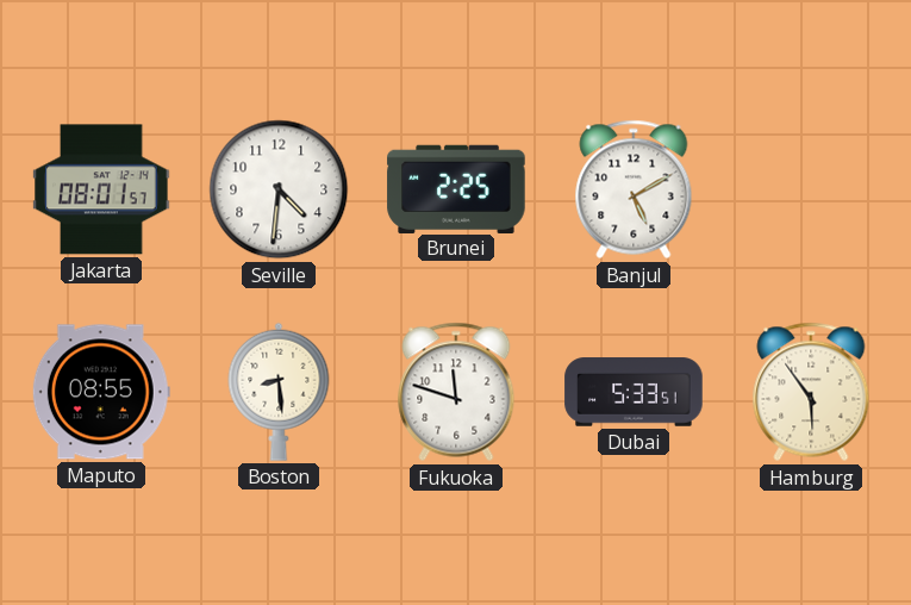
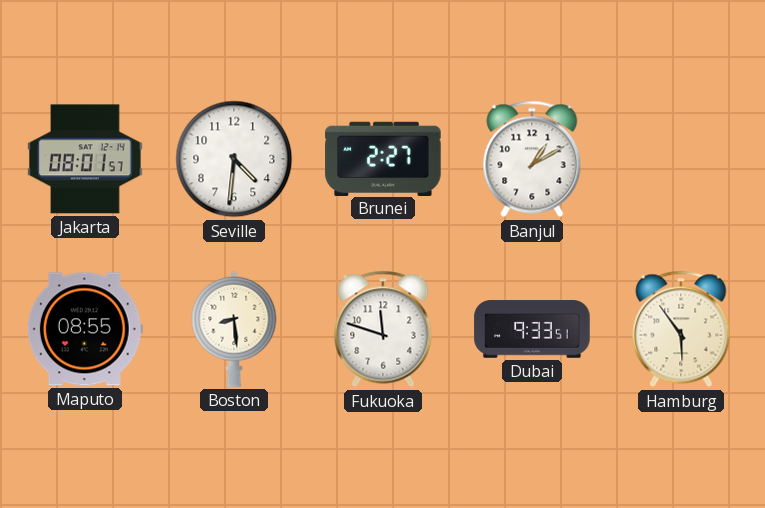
Brunei: 2:25 -> 2:27
Banjul: 5:10 -> 1:10
Dubai: 5:33 -> 9:33
